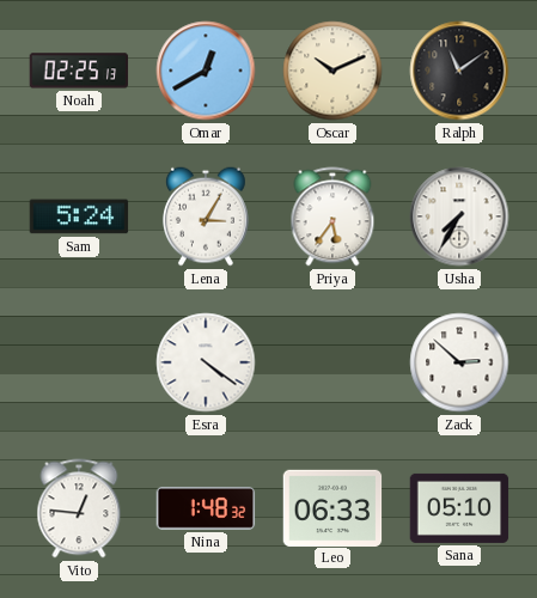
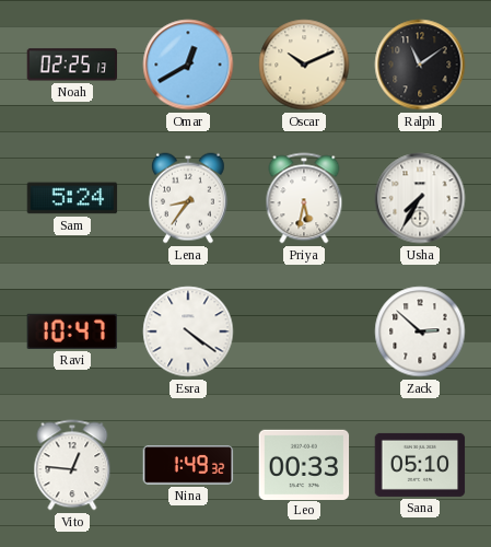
Lena: 3:05 -> 8:36
Priya: 5:36 -> 5:32
Ravi: none -> 10:47
Nina: 1:48 -> 1:49
Leo: 06:33 -> 00:33
